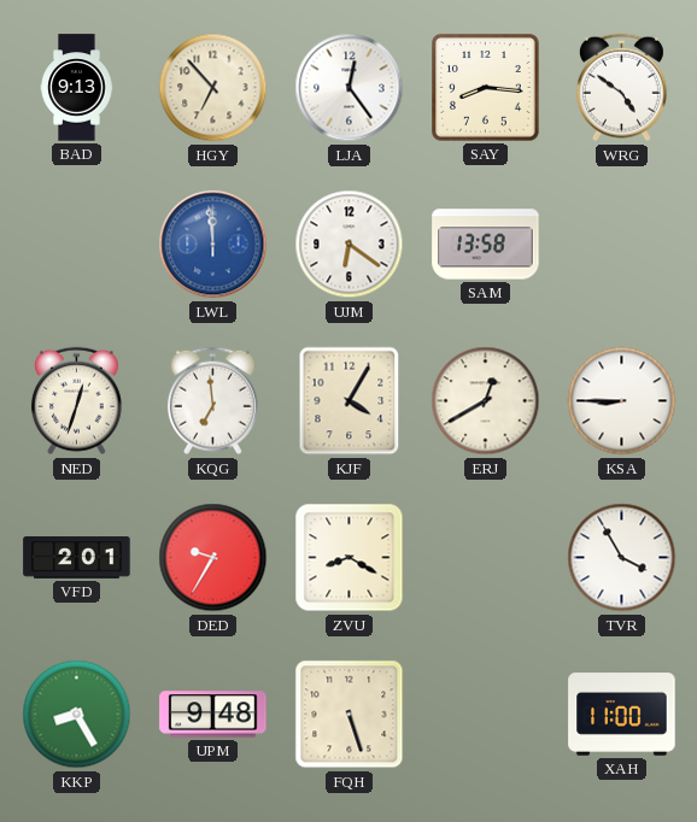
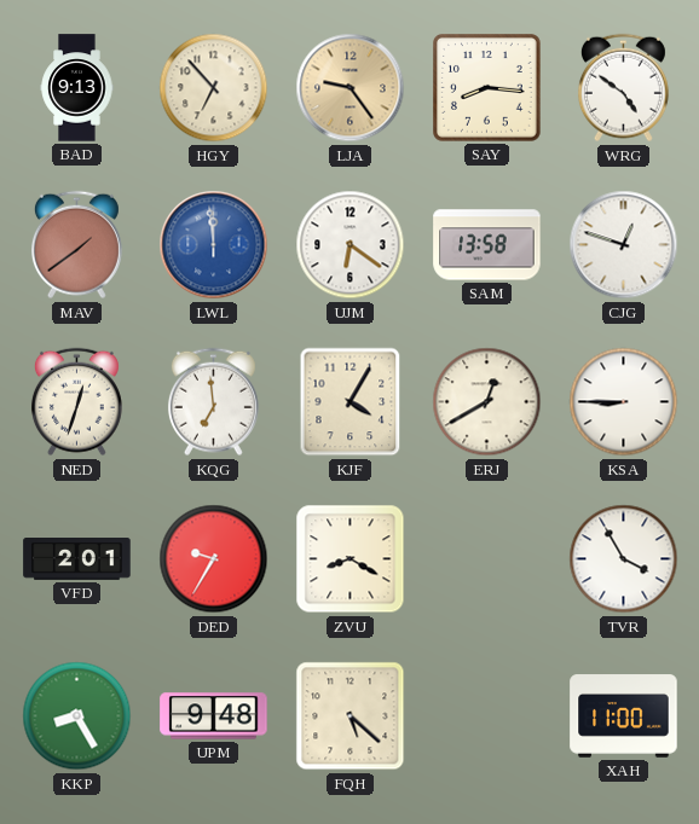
LJA: 12:24 -> 9:24
LJA dial: white -> champagne
MAV: none -> 1:39
CJG: none -> 12:48
FQH: 5:27 -> 5:22
